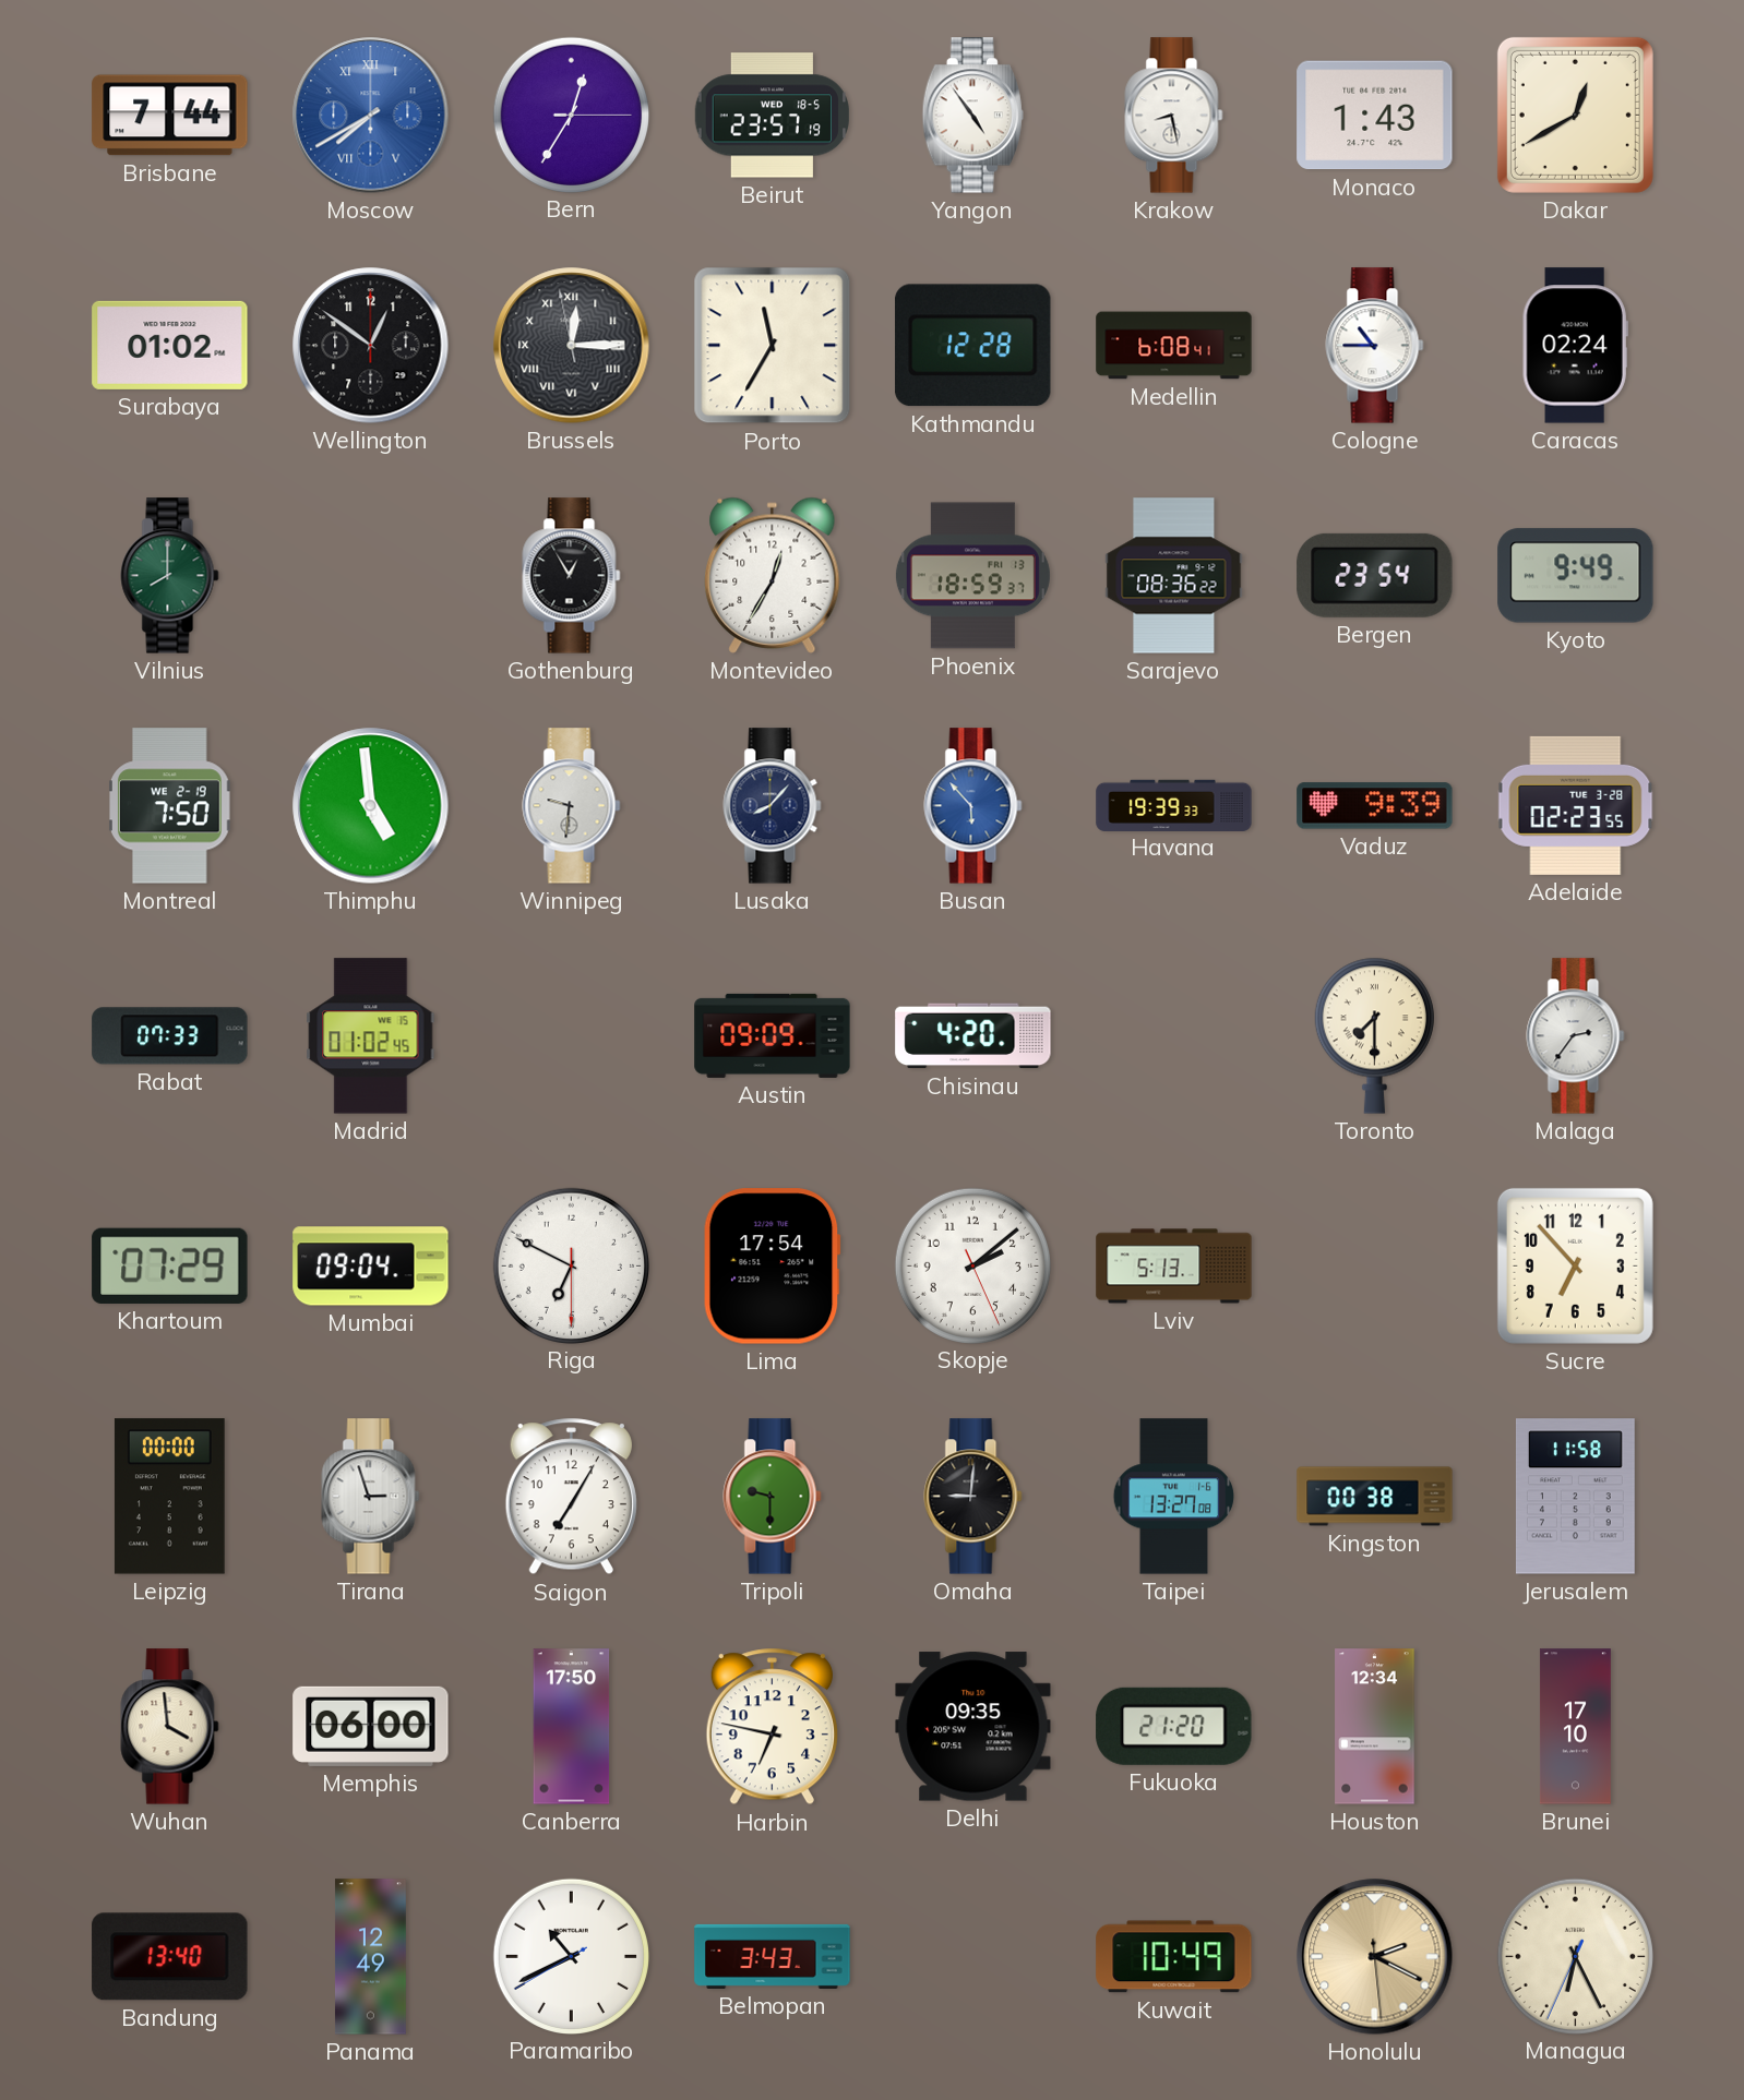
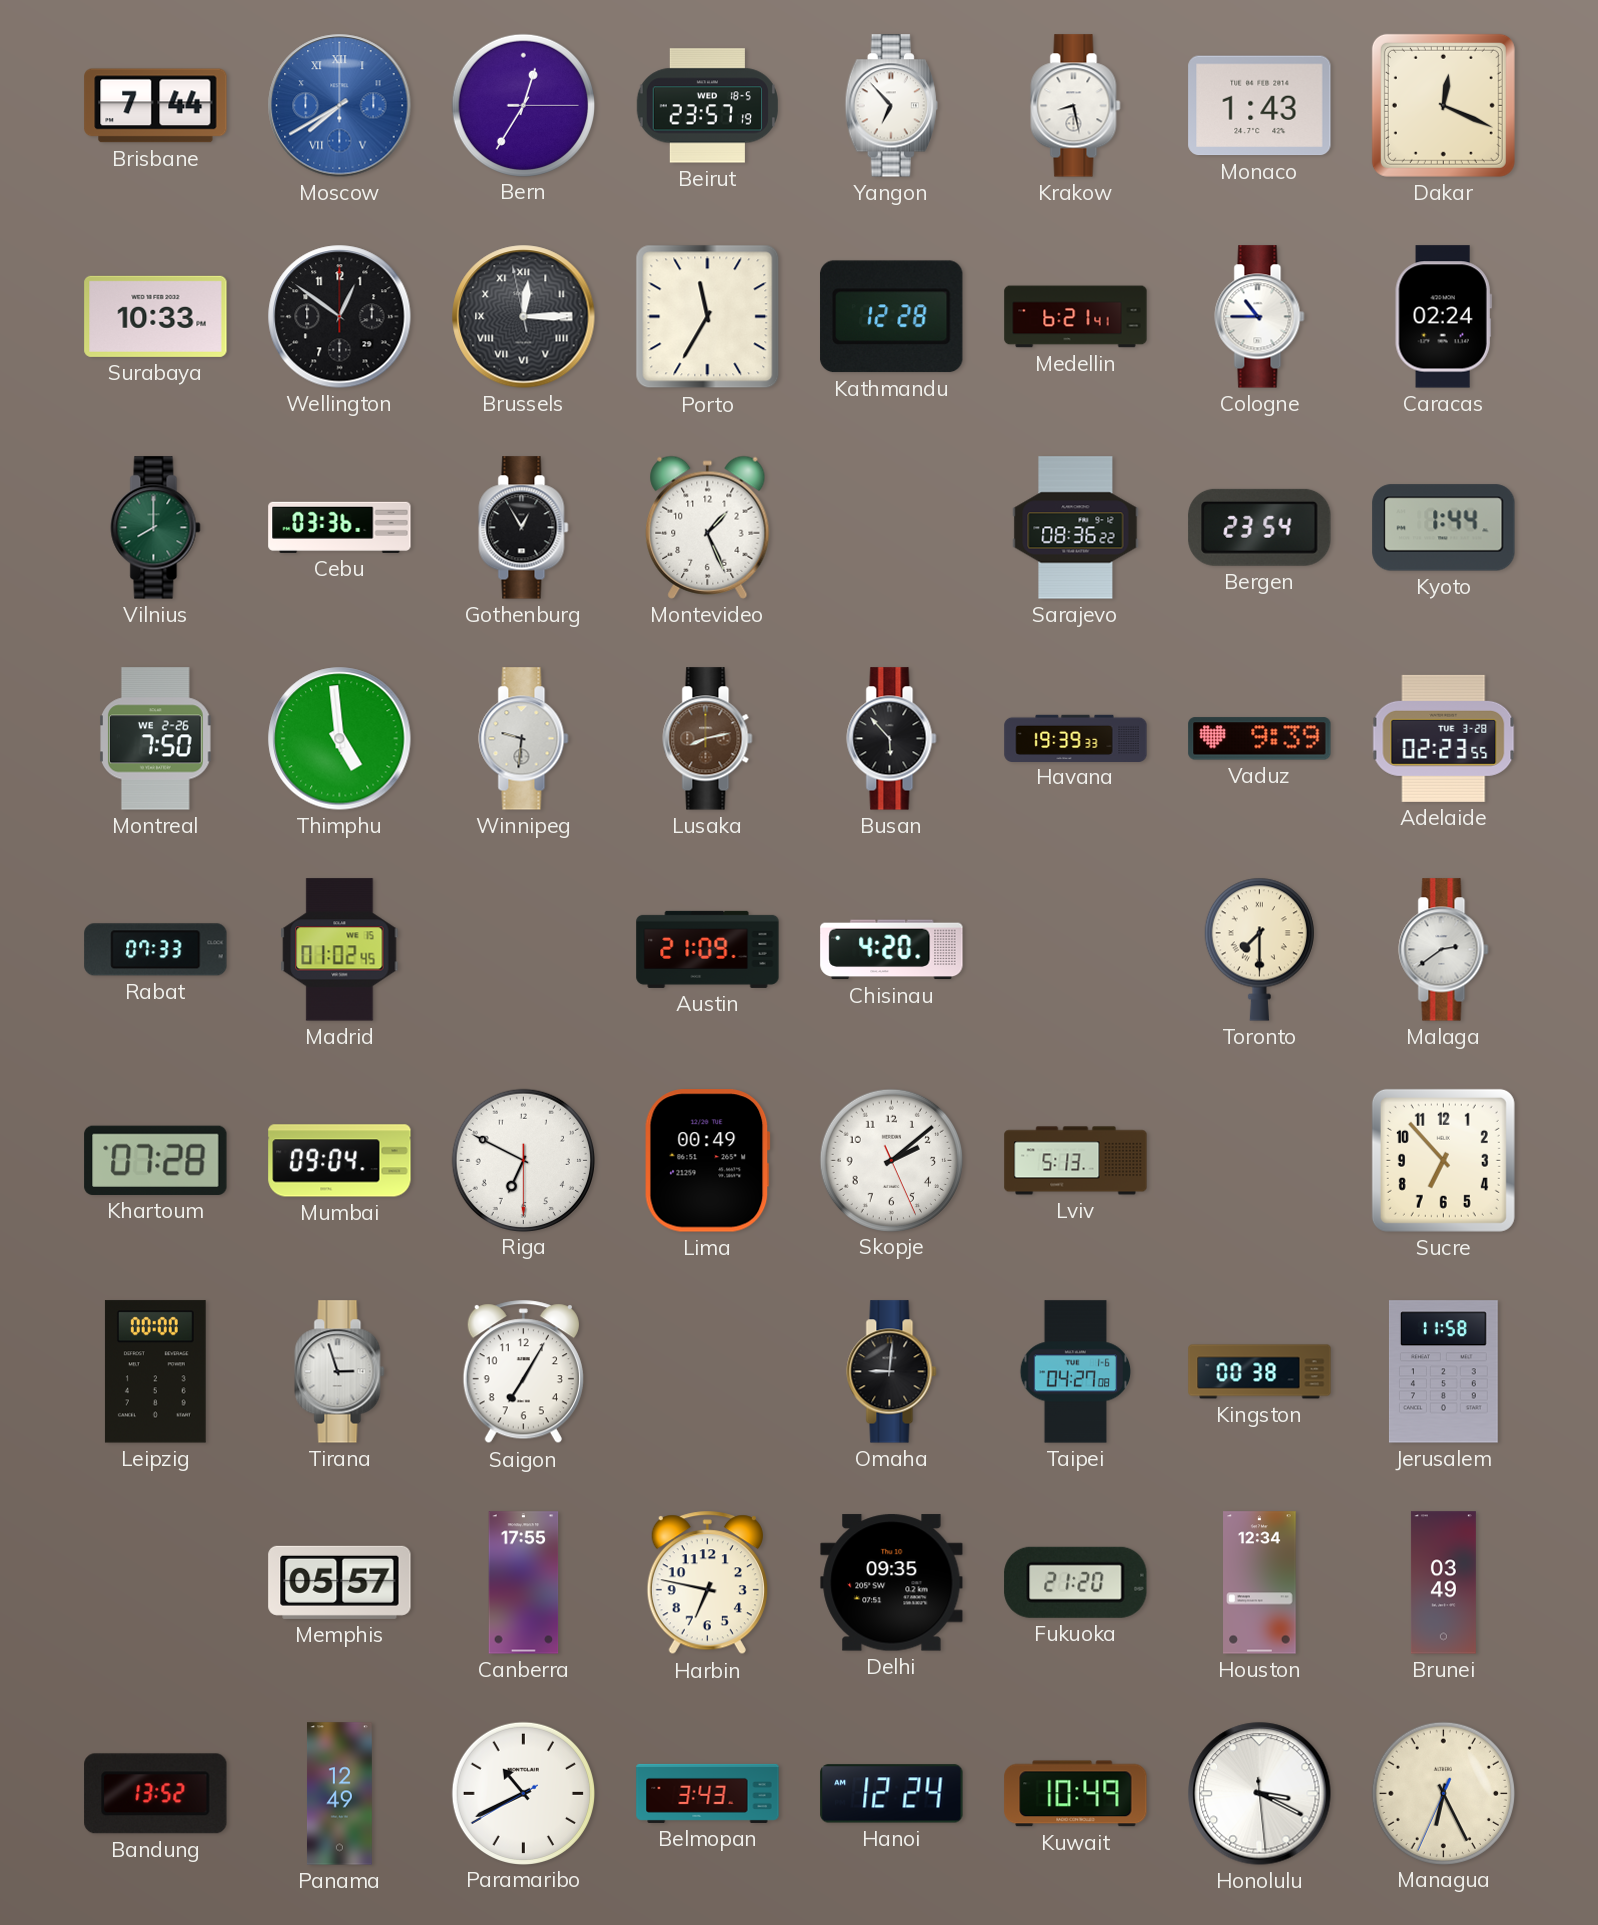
Yangon: 4:54 -> 6:53
Dakar: 12:40 -> 12:19
Surabaya: 01:02 -> 10:33
Medellin: 6:08 -> 6:21
Cebu: none -> 03:36
Montevideo: 12:35 -> 1:26
Phoenix: 18:59 -> none
Kyoto: 9:49 -> 1:44
Montreal date: WE 2-19 -> WE 2-26
Lusaka: 8:07 -> 8:13
Lusaka dial: navy -> brown
Busan dial: blue -> black
Austin: 09:09 -> 21:09
Malaga: 2:36 -> 2:39
Khartoum: 07:29 -> 07:28
Lima: 17:54 -> 00:49
Tripoli: 9:30 -> none
Taipei: 13:27 -> 04:27
Wuhan: 3:59 -> none
Memphis: 06:00 -> 05:57
Canberra: 17:50 -> 17:55
Brunei: 17:10 -> 03:49
Bandung: 13:40 -> 13:52
Hanoi: none -> 12:24
Honolulu: 2:19 -> 3:19
Honolulu dial: champagne -> white
